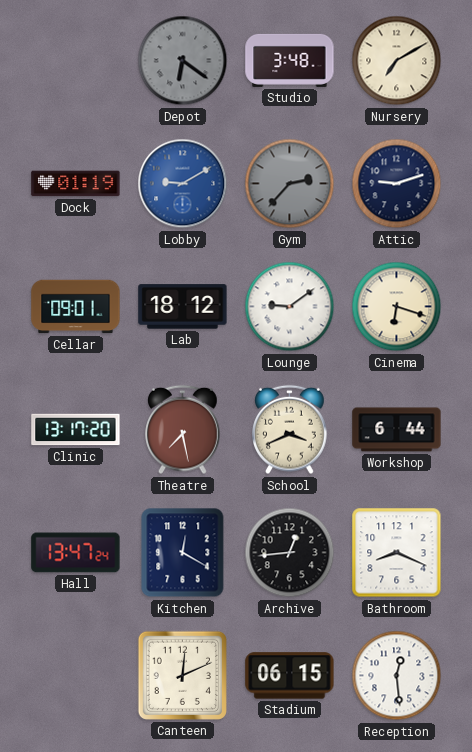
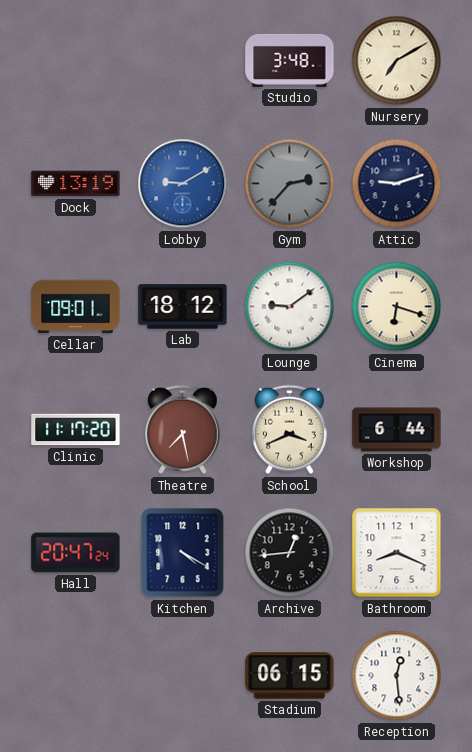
Depot: 6:21 -> none
Dock: 01:19 -> 13:19
Clinic: 13:17 -> 11:17
Hall: 13:47 -> 20:47
Kitchen: 12:20 -> 4:20
Canteen: 12:11 -> none
